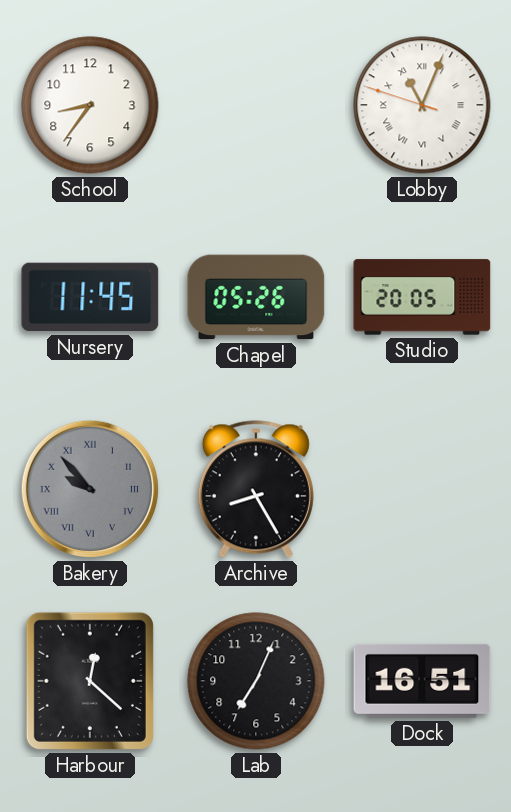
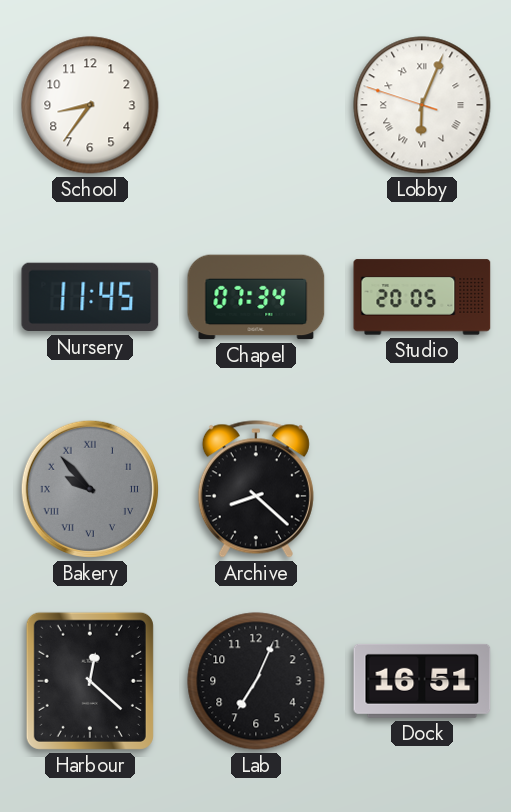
Lobby: 11:03 -> 6:03
Chapel: 05:26 -> 07:34
Archive: 8:25 -> 8:22
